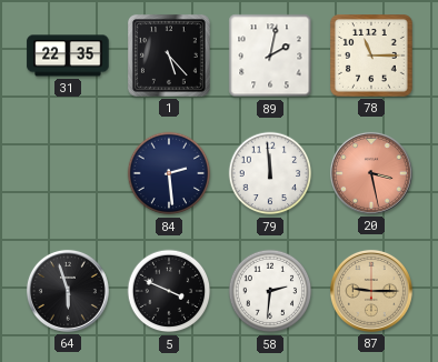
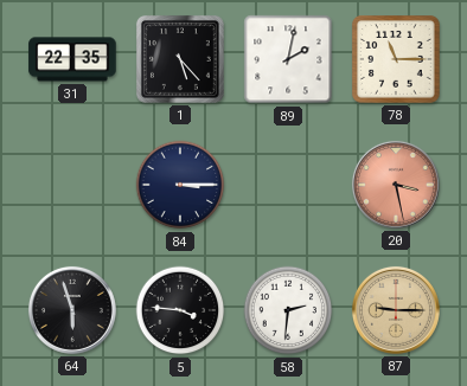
84: 2:29 -> 3:15
79: 11:59 -> none
5: 3:49 -> 3:46
